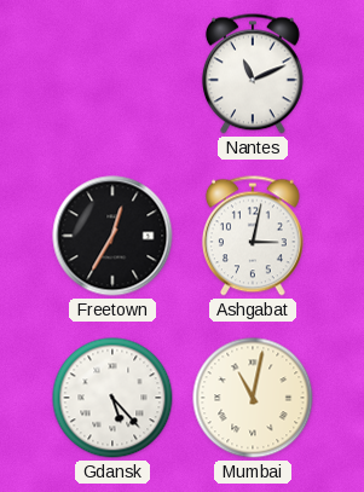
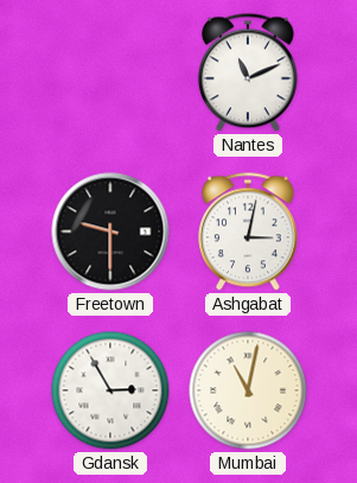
Freetown: 12:35 -> 9:30
Gdansk: 5:23 -> 2:55
